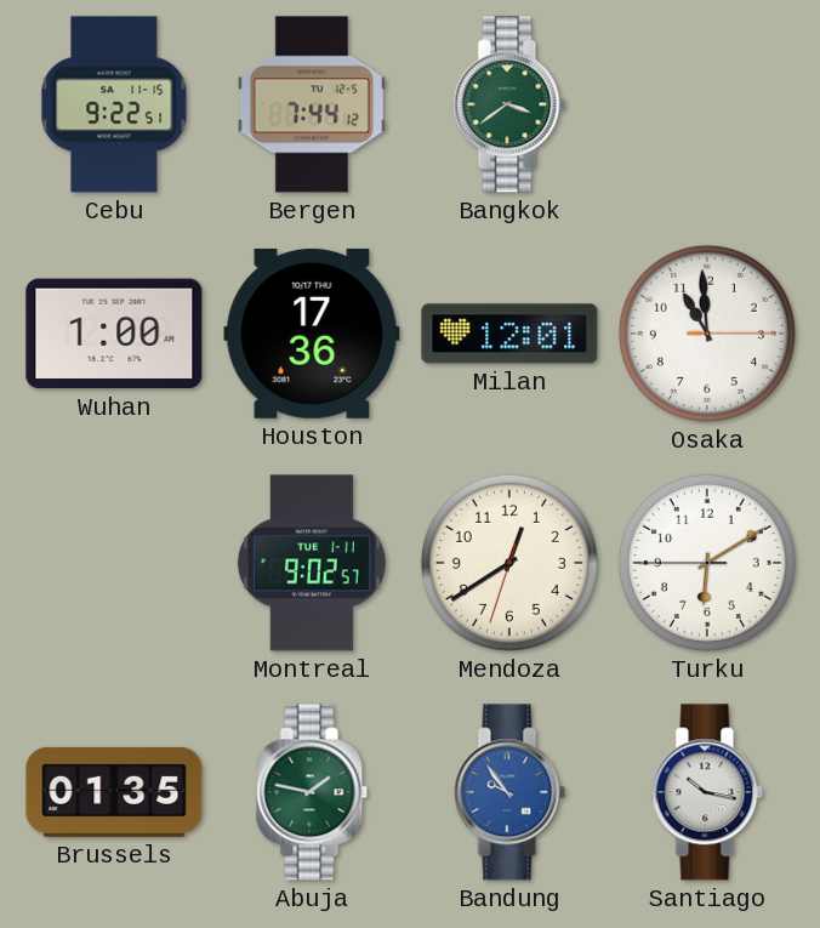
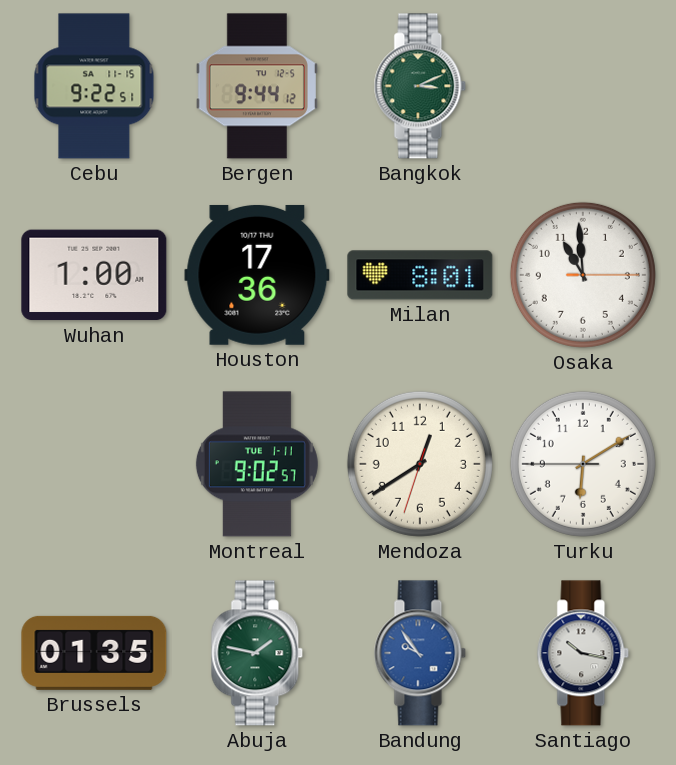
Bergen: 7:44 -> 9:44
Bangkok: 3:39 -> 3:11
Milan: 12:01 -> 8:01
